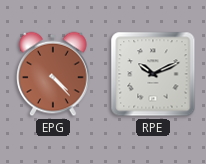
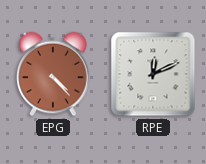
RPE: 10:11 -> 12:11
